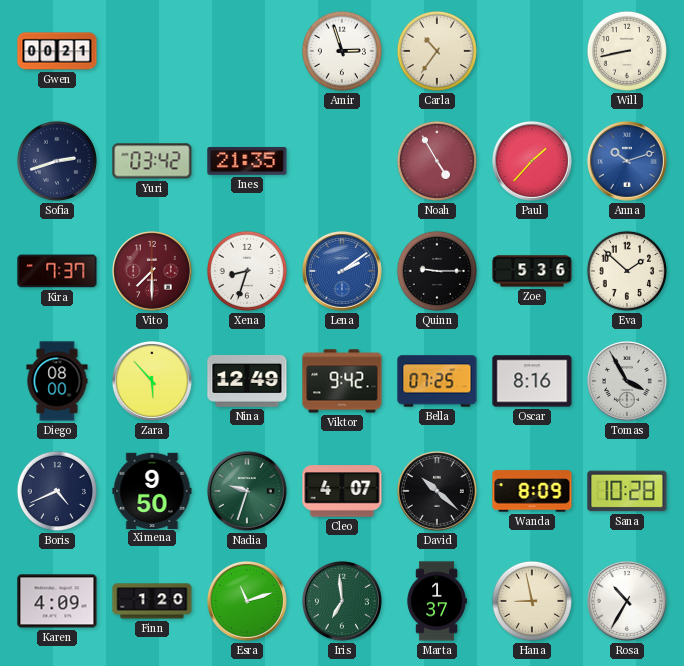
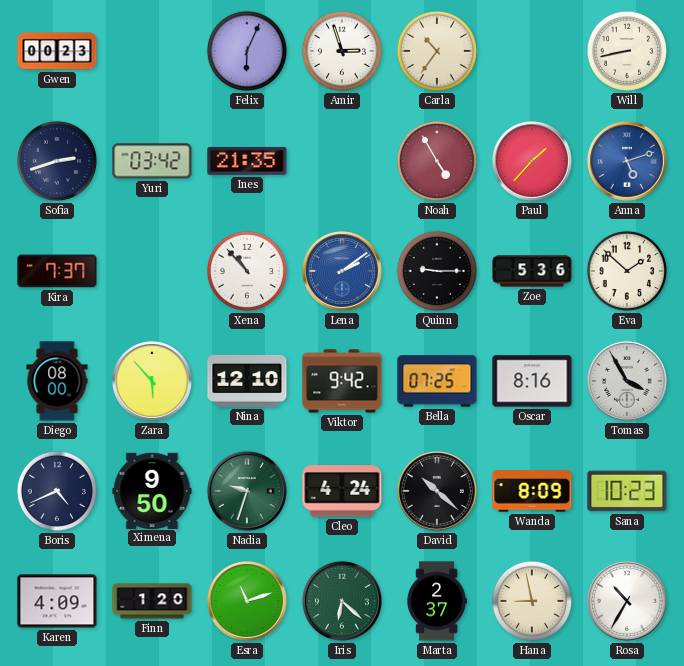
Gwen: 00:21 -> 00:23
Felix: none -> 6:04
Anna: 10:12 -> 5:12
Vito: 7:30 -> none
Xena: 8:33 -> 10:53
Nina: 12:49 -> 12:10
Cleo: 4:07 -> 4:24
Sana: 10:28 -> 10:23
Iris: 6:59 -> 6:22
Marta: 1:37 -> 2:37
